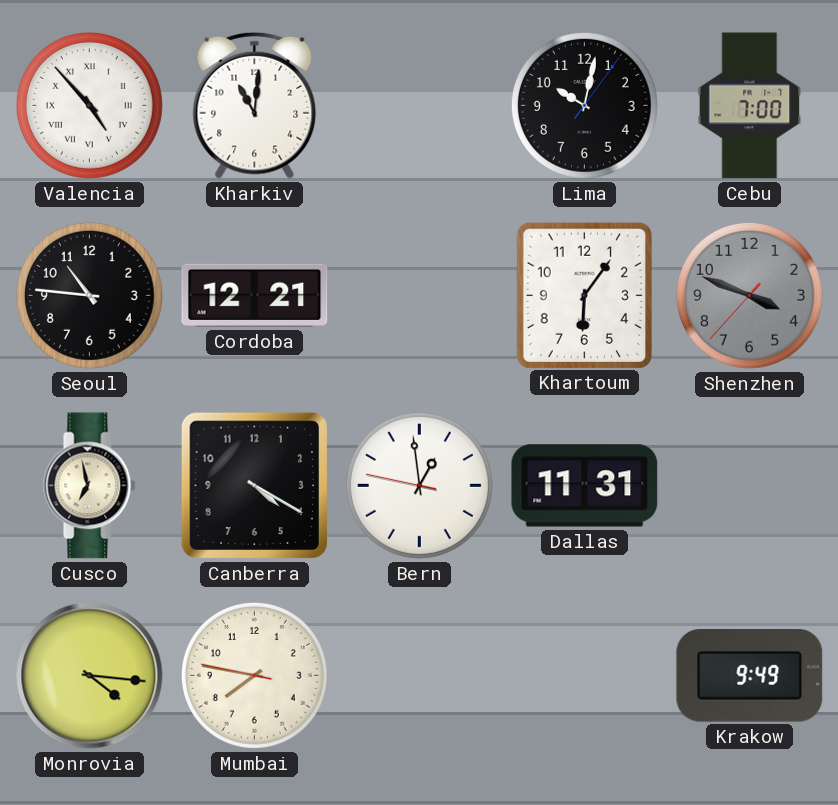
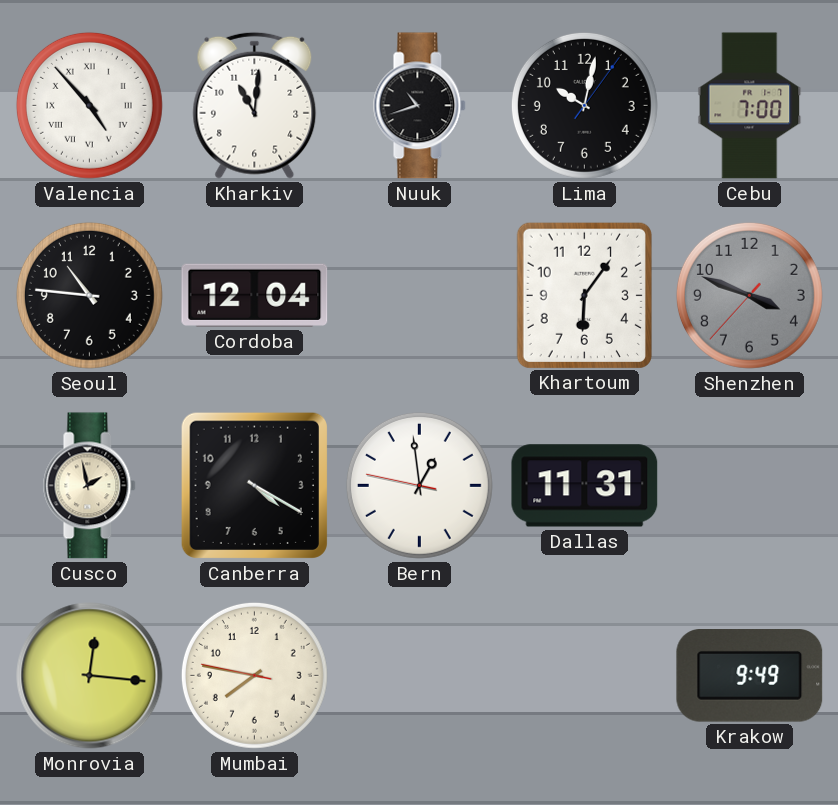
Nuuk: none -> 10:42
Cordoba: 12:21 -> 12:04
Cusco: 6:58 -> 1:58
Monrovia: 4:16 -> 12:16
